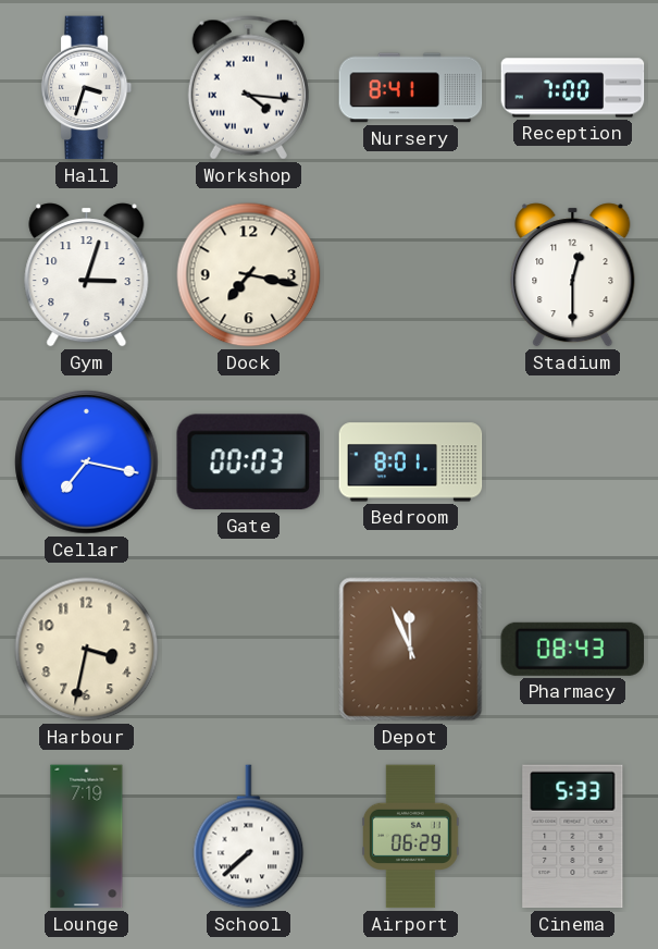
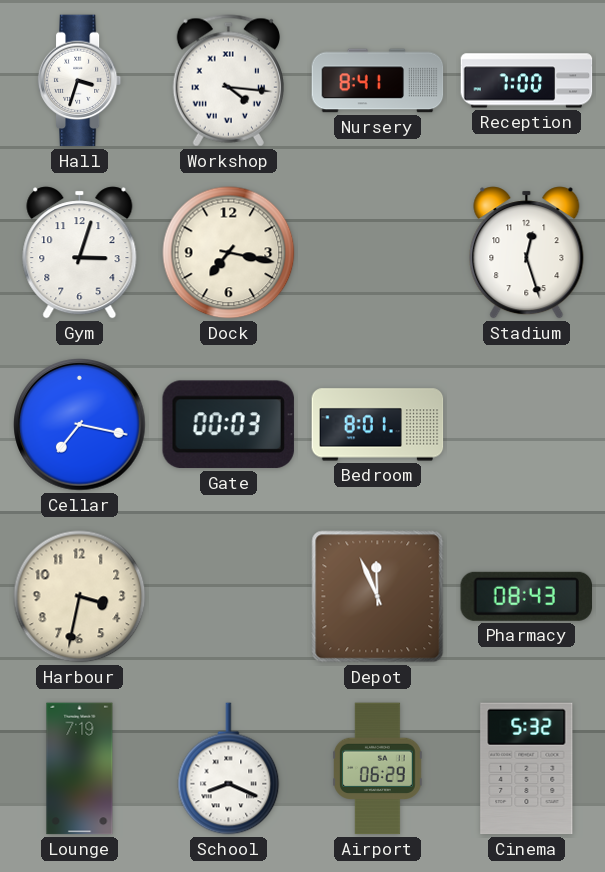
Stadium: 12:30 -> 12:27
School: 7:38 -> 8:19
Cinema: 5:33 -> 5:32
